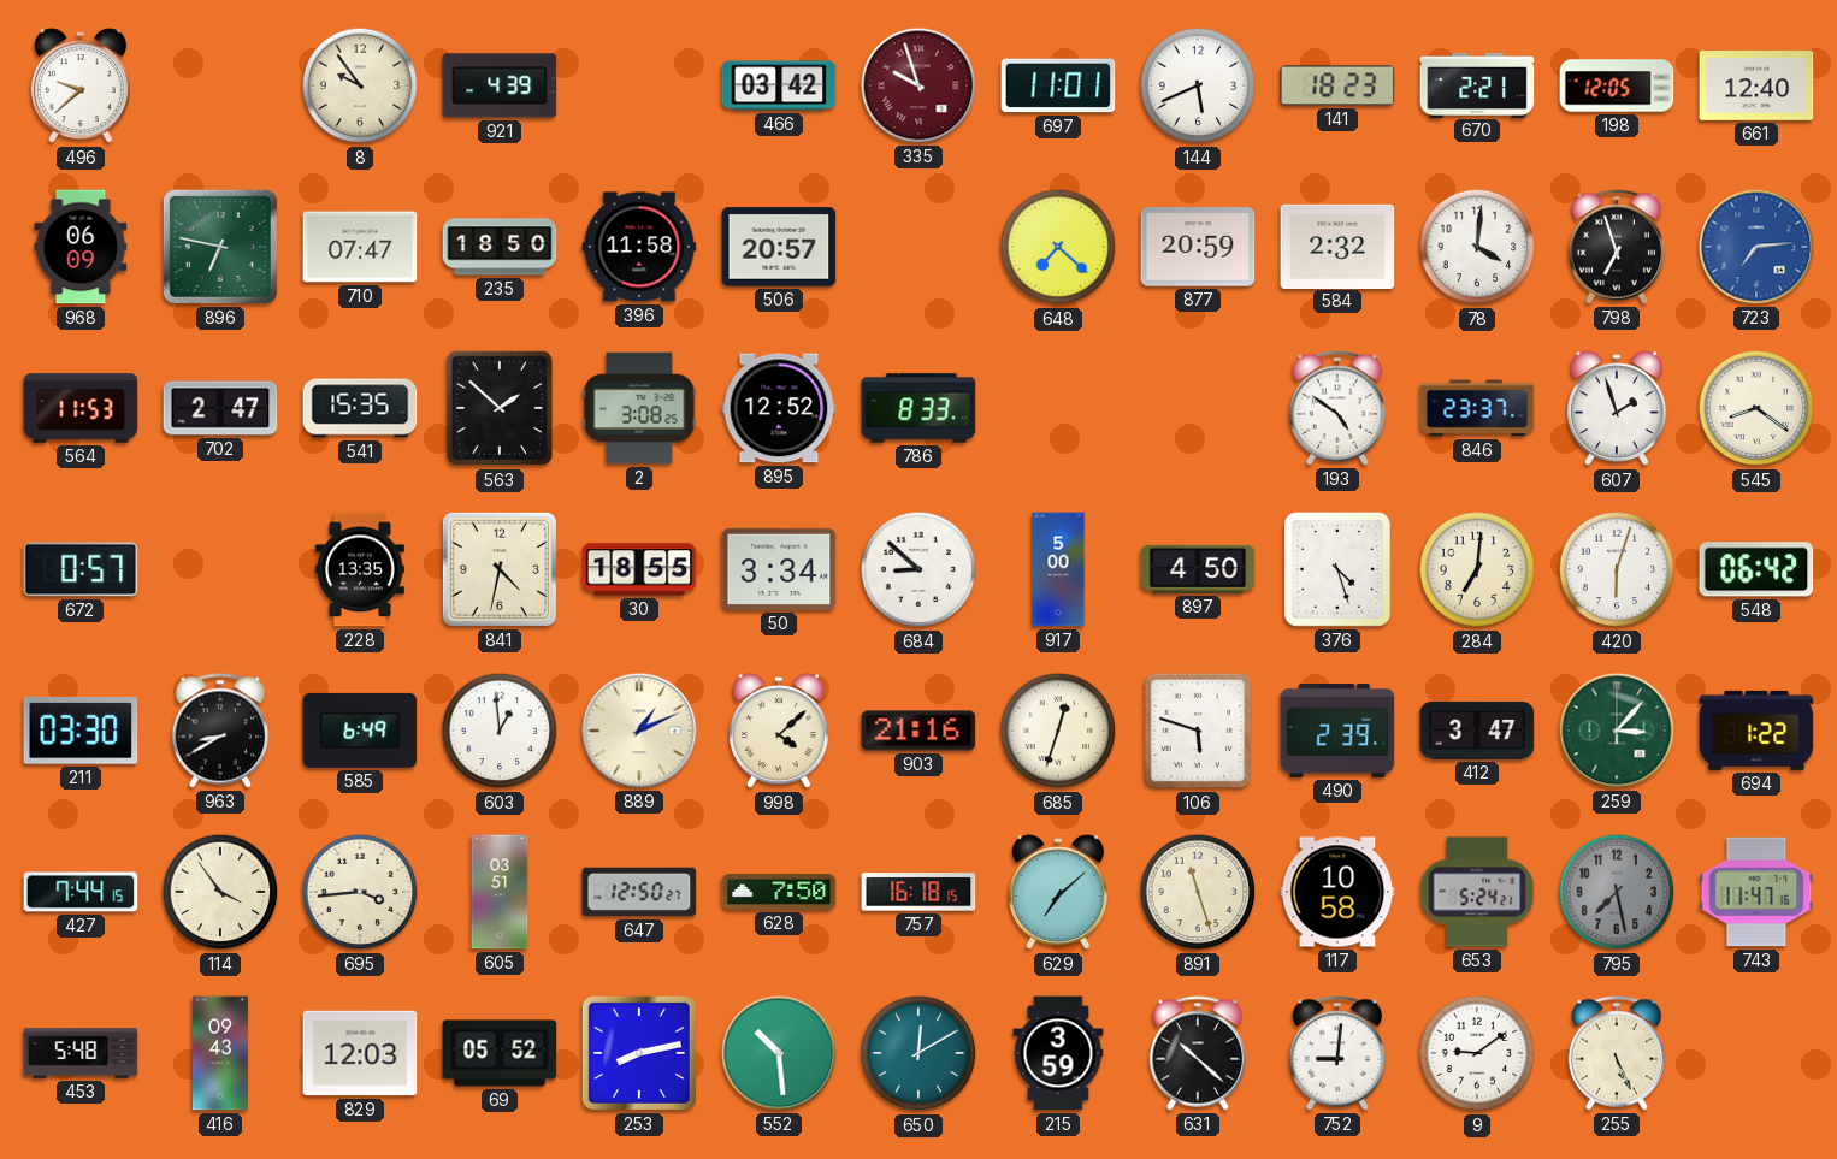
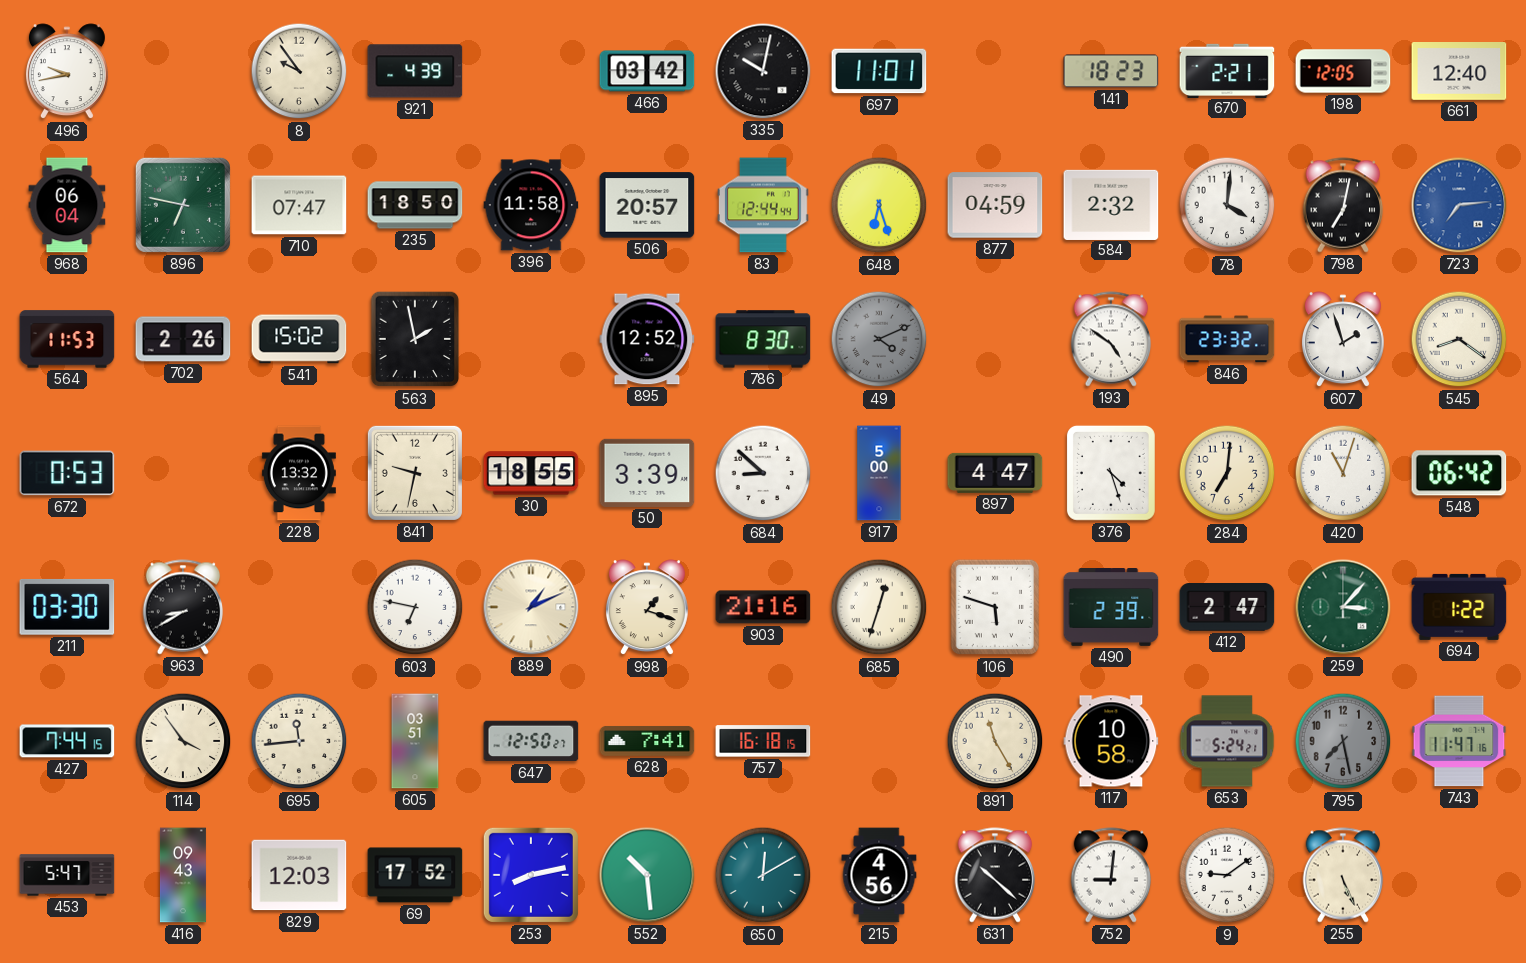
496: 9:38 -> 9:43
335: 9:57 -> 10:02
335 dial: burgundy -> black
144: 5:41 -> none
968: 06:09 -> 06:04
83: none -> 12:44
648: 7:22 -> 6:27
877: 20:59 -> 04:59
798: 6:57 -> 7:02
702: 2:47 -> 2:26
541: 15:35 -> 15:02
563: 1:52 -> 1:58
2: 3:08 -> none
786: 8:33 -> 8:30
49: none -> 4:11
846: 23:37 -> 23:32
672: 0:57 -> 0:53
228: 13:35 -> 13:32
841: 4:32 -> 9:32
50: 3:34 -> 3:39
897: 4:50 -> 4:47
420: 6:03 -> 11:03
585: 6:49 -> none
603: 12:59 -> 6:47
998: 4:08 -> 1:18
412: 3:47 -> 2:47
695: 3:44 -> 11:44
628: 7:50 -> 7:41
629: 7:08 -> none
891: 11:27 -> 11:25
453: 5:48 -> 5:47
69: 05:52 -> 17:52
215: 3:59 -> 4:56
